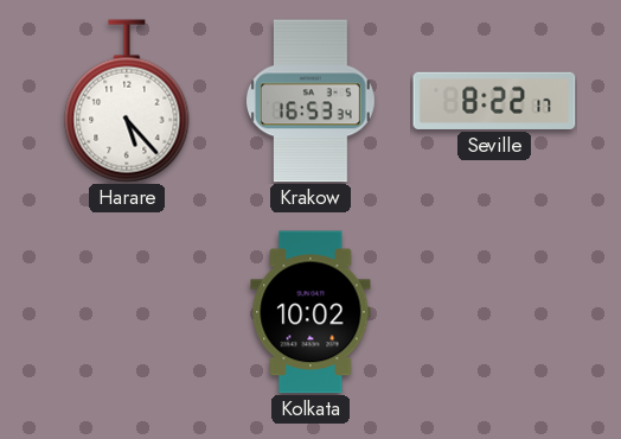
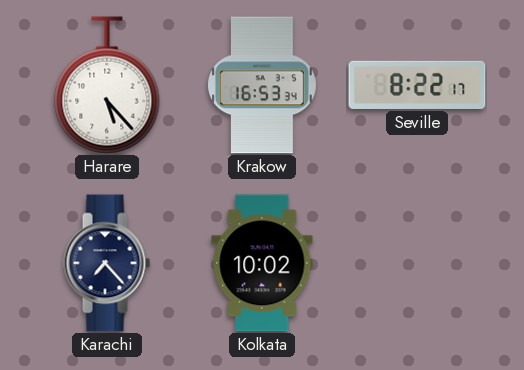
Karachi: none -> 7:23
